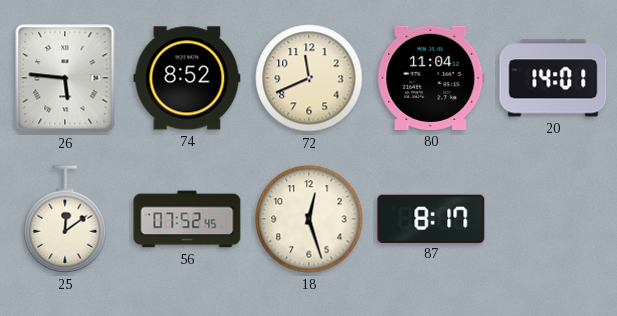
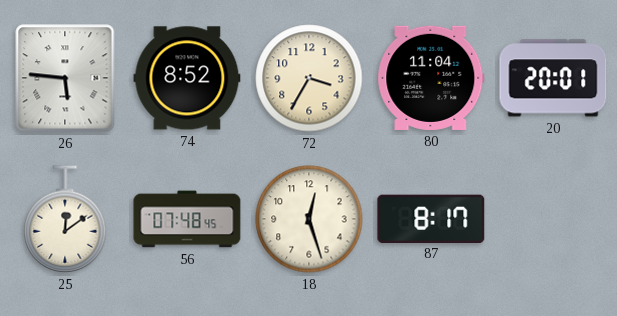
72: 11:41 -> 3:35
20: 14:01 -> 20:01
56: 07:52 -> 07:48
